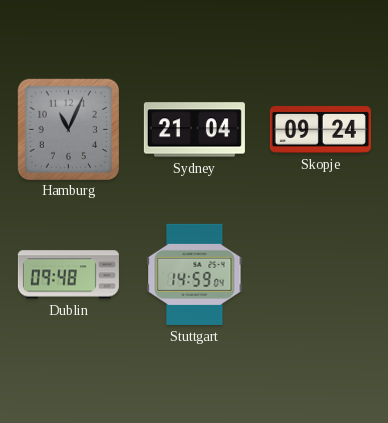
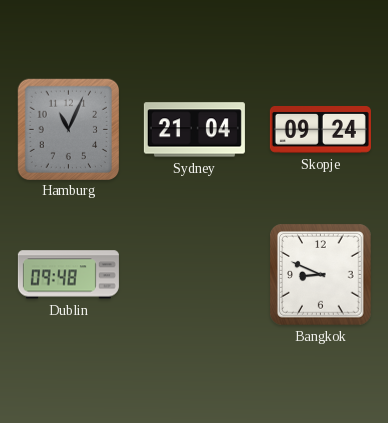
Stuttgart: 14:59 -> none
Bangkok: none -> 8:49
